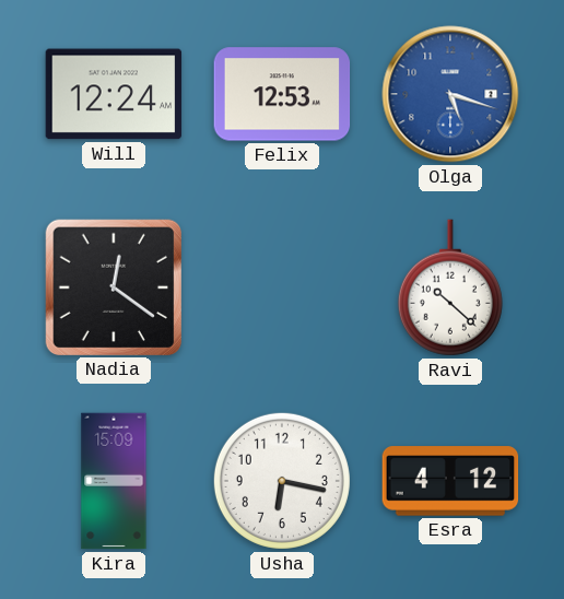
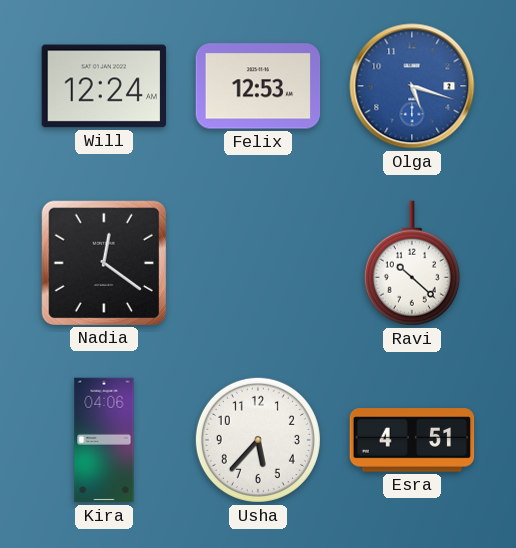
Kira: 15:09 -> 04:06
Usha: 6:17 -> 5:37
Esra: 4:12 -> 4:51
